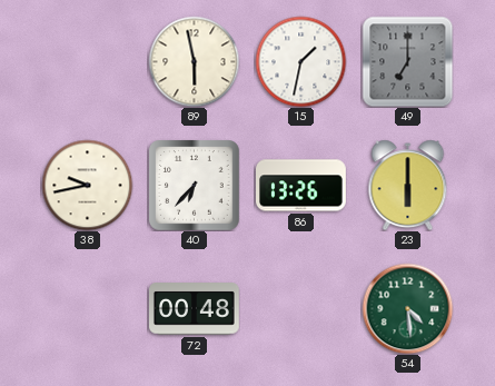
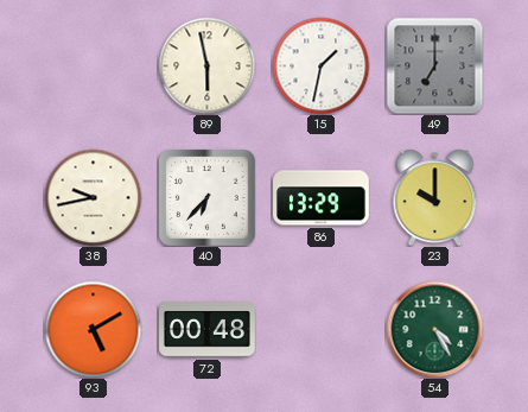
86: 13:26 -> 13:29
23: 6:00 -> 10:00
93: none -> 5:10
54: 4:29 -> 4:25
